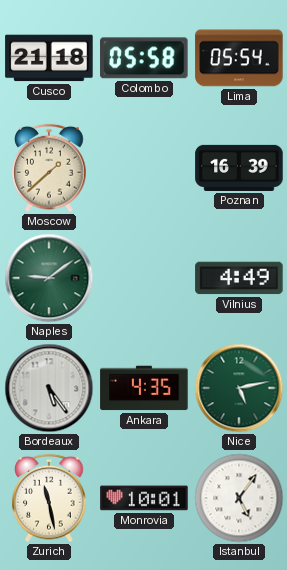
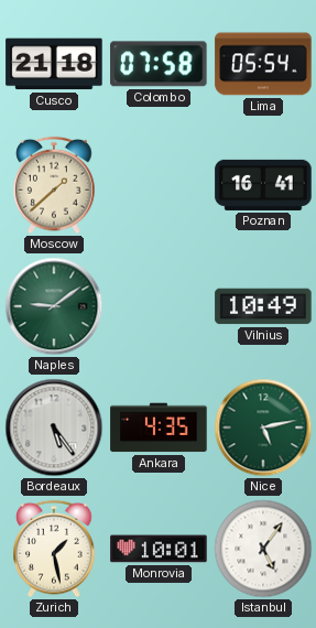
Colombo: 05:58 -> 07:58
Poznan: 16:39 -> 16:41
Vilnius: 4:49 -> 10:49
Zurich: 11:28 -> 1:28
